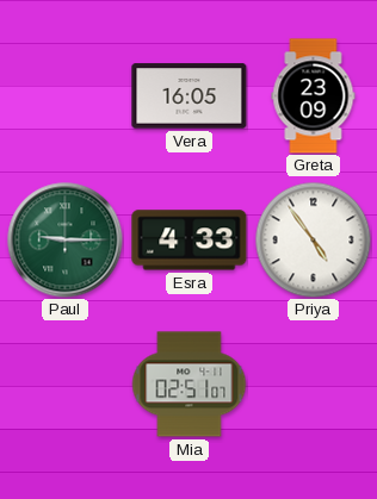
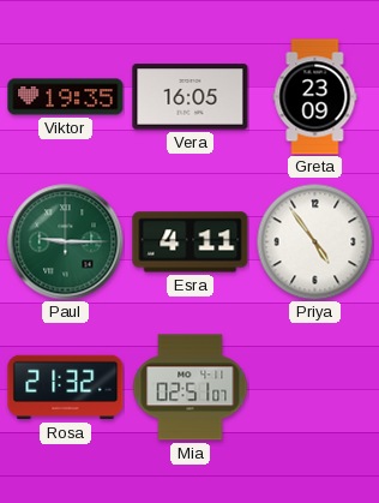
Viktor: none -> 19:35
Esra: 4:33 -> 4:11
Rosa: none -> 21:32
